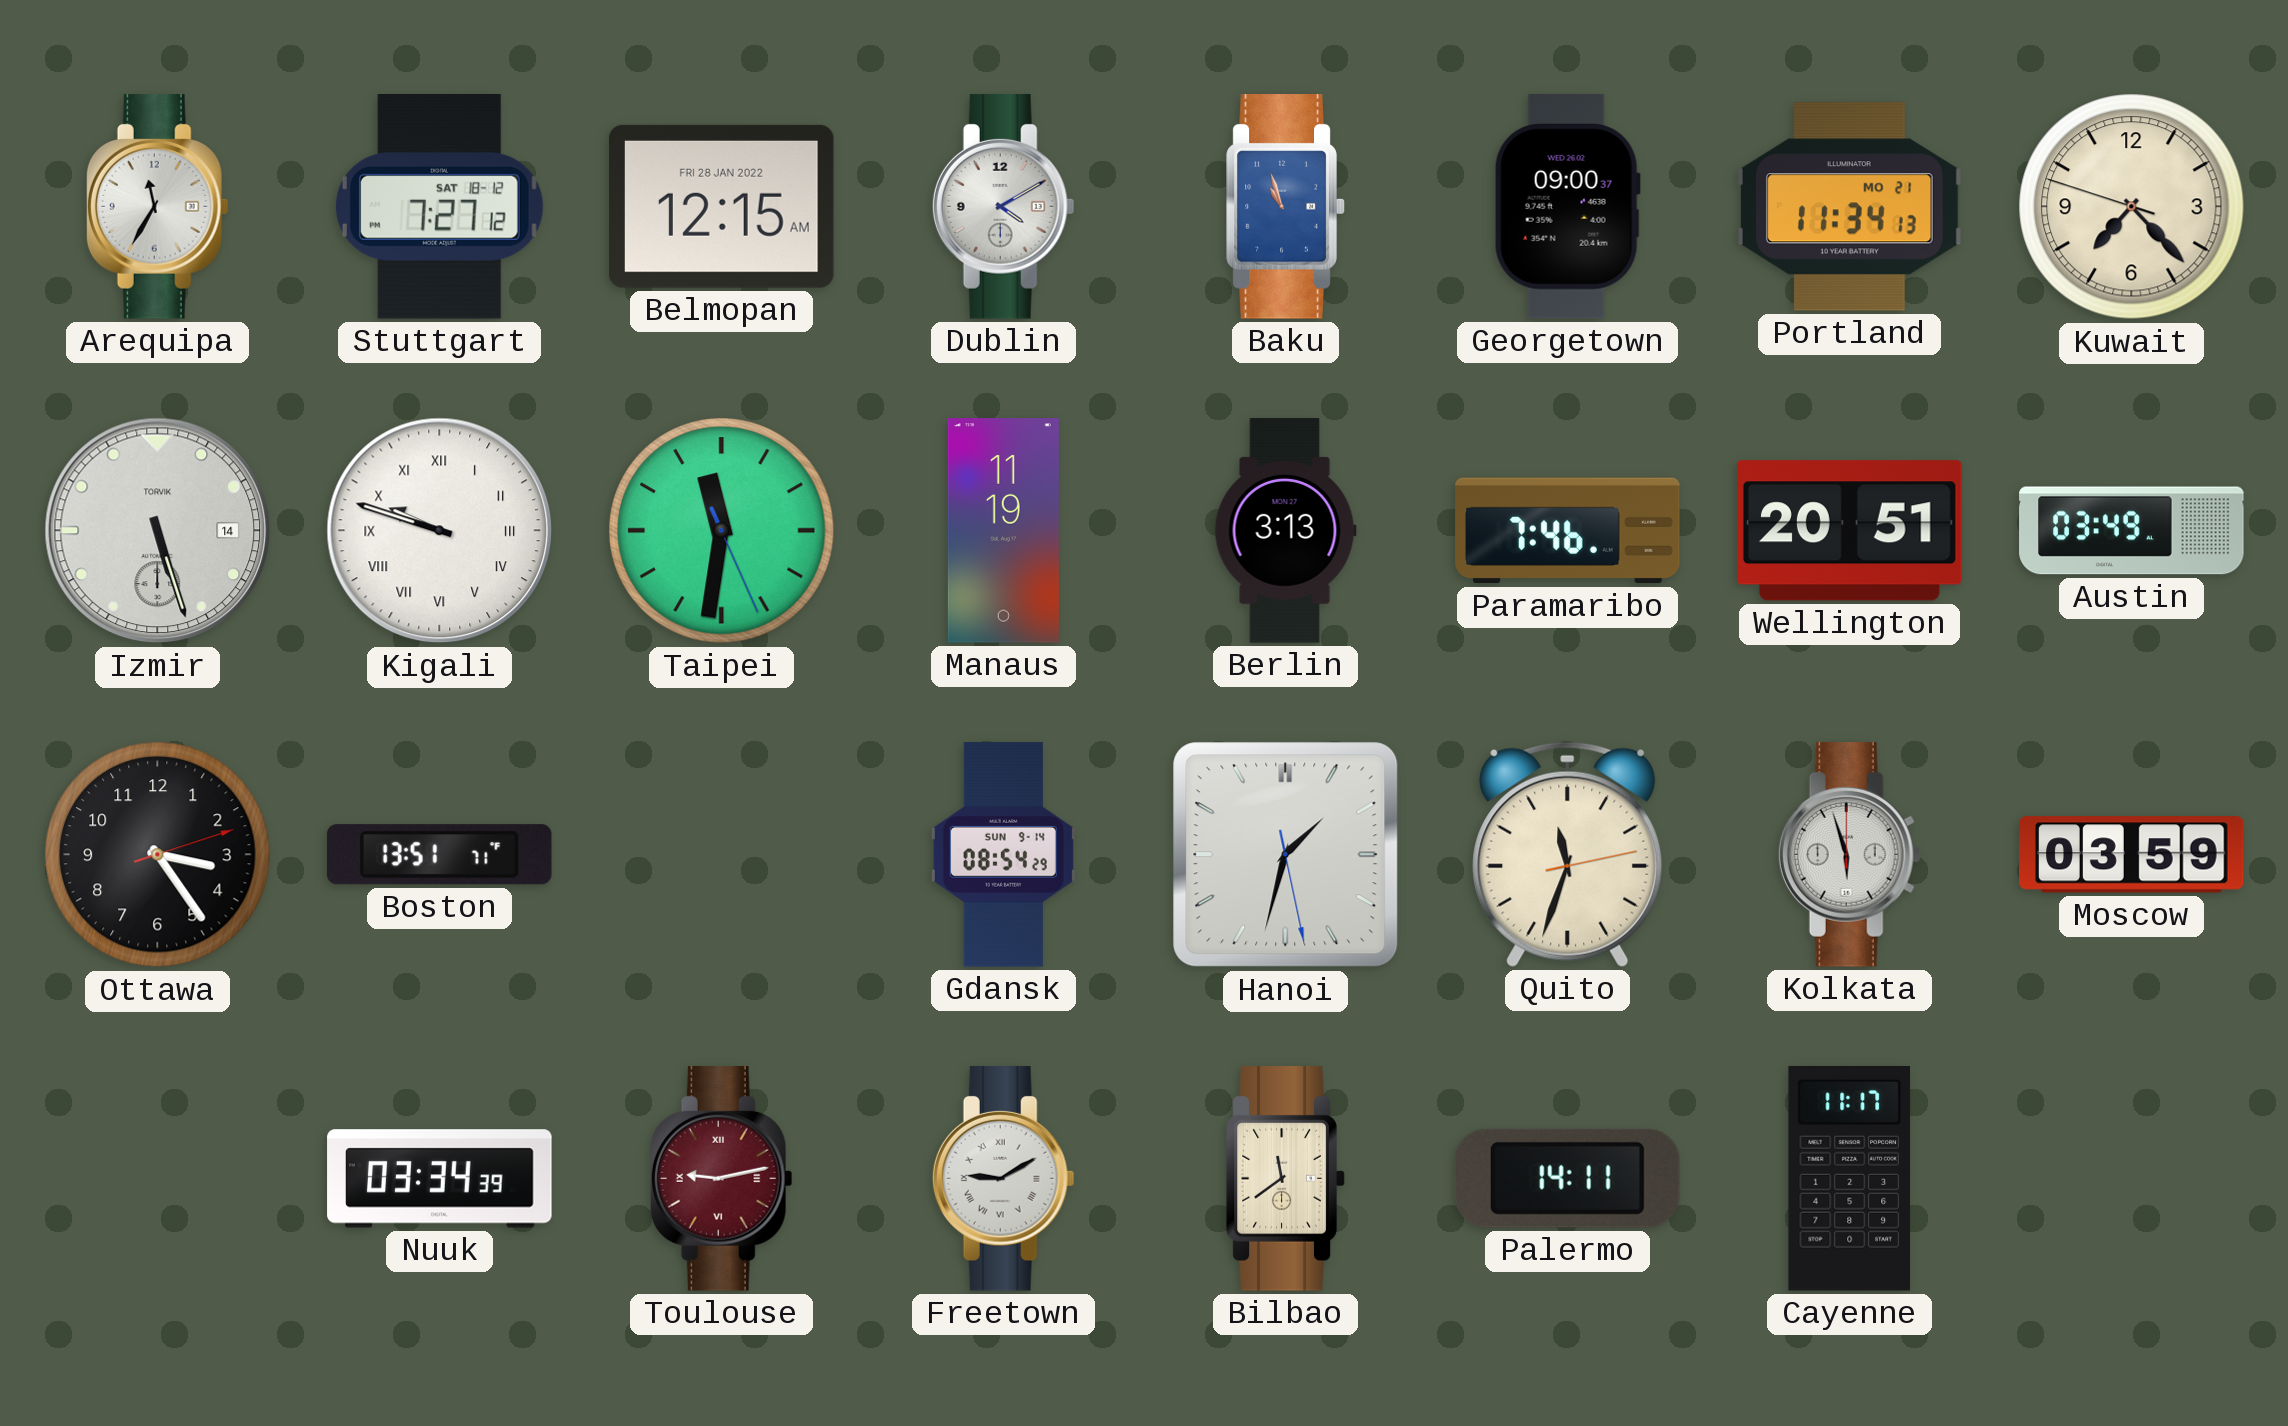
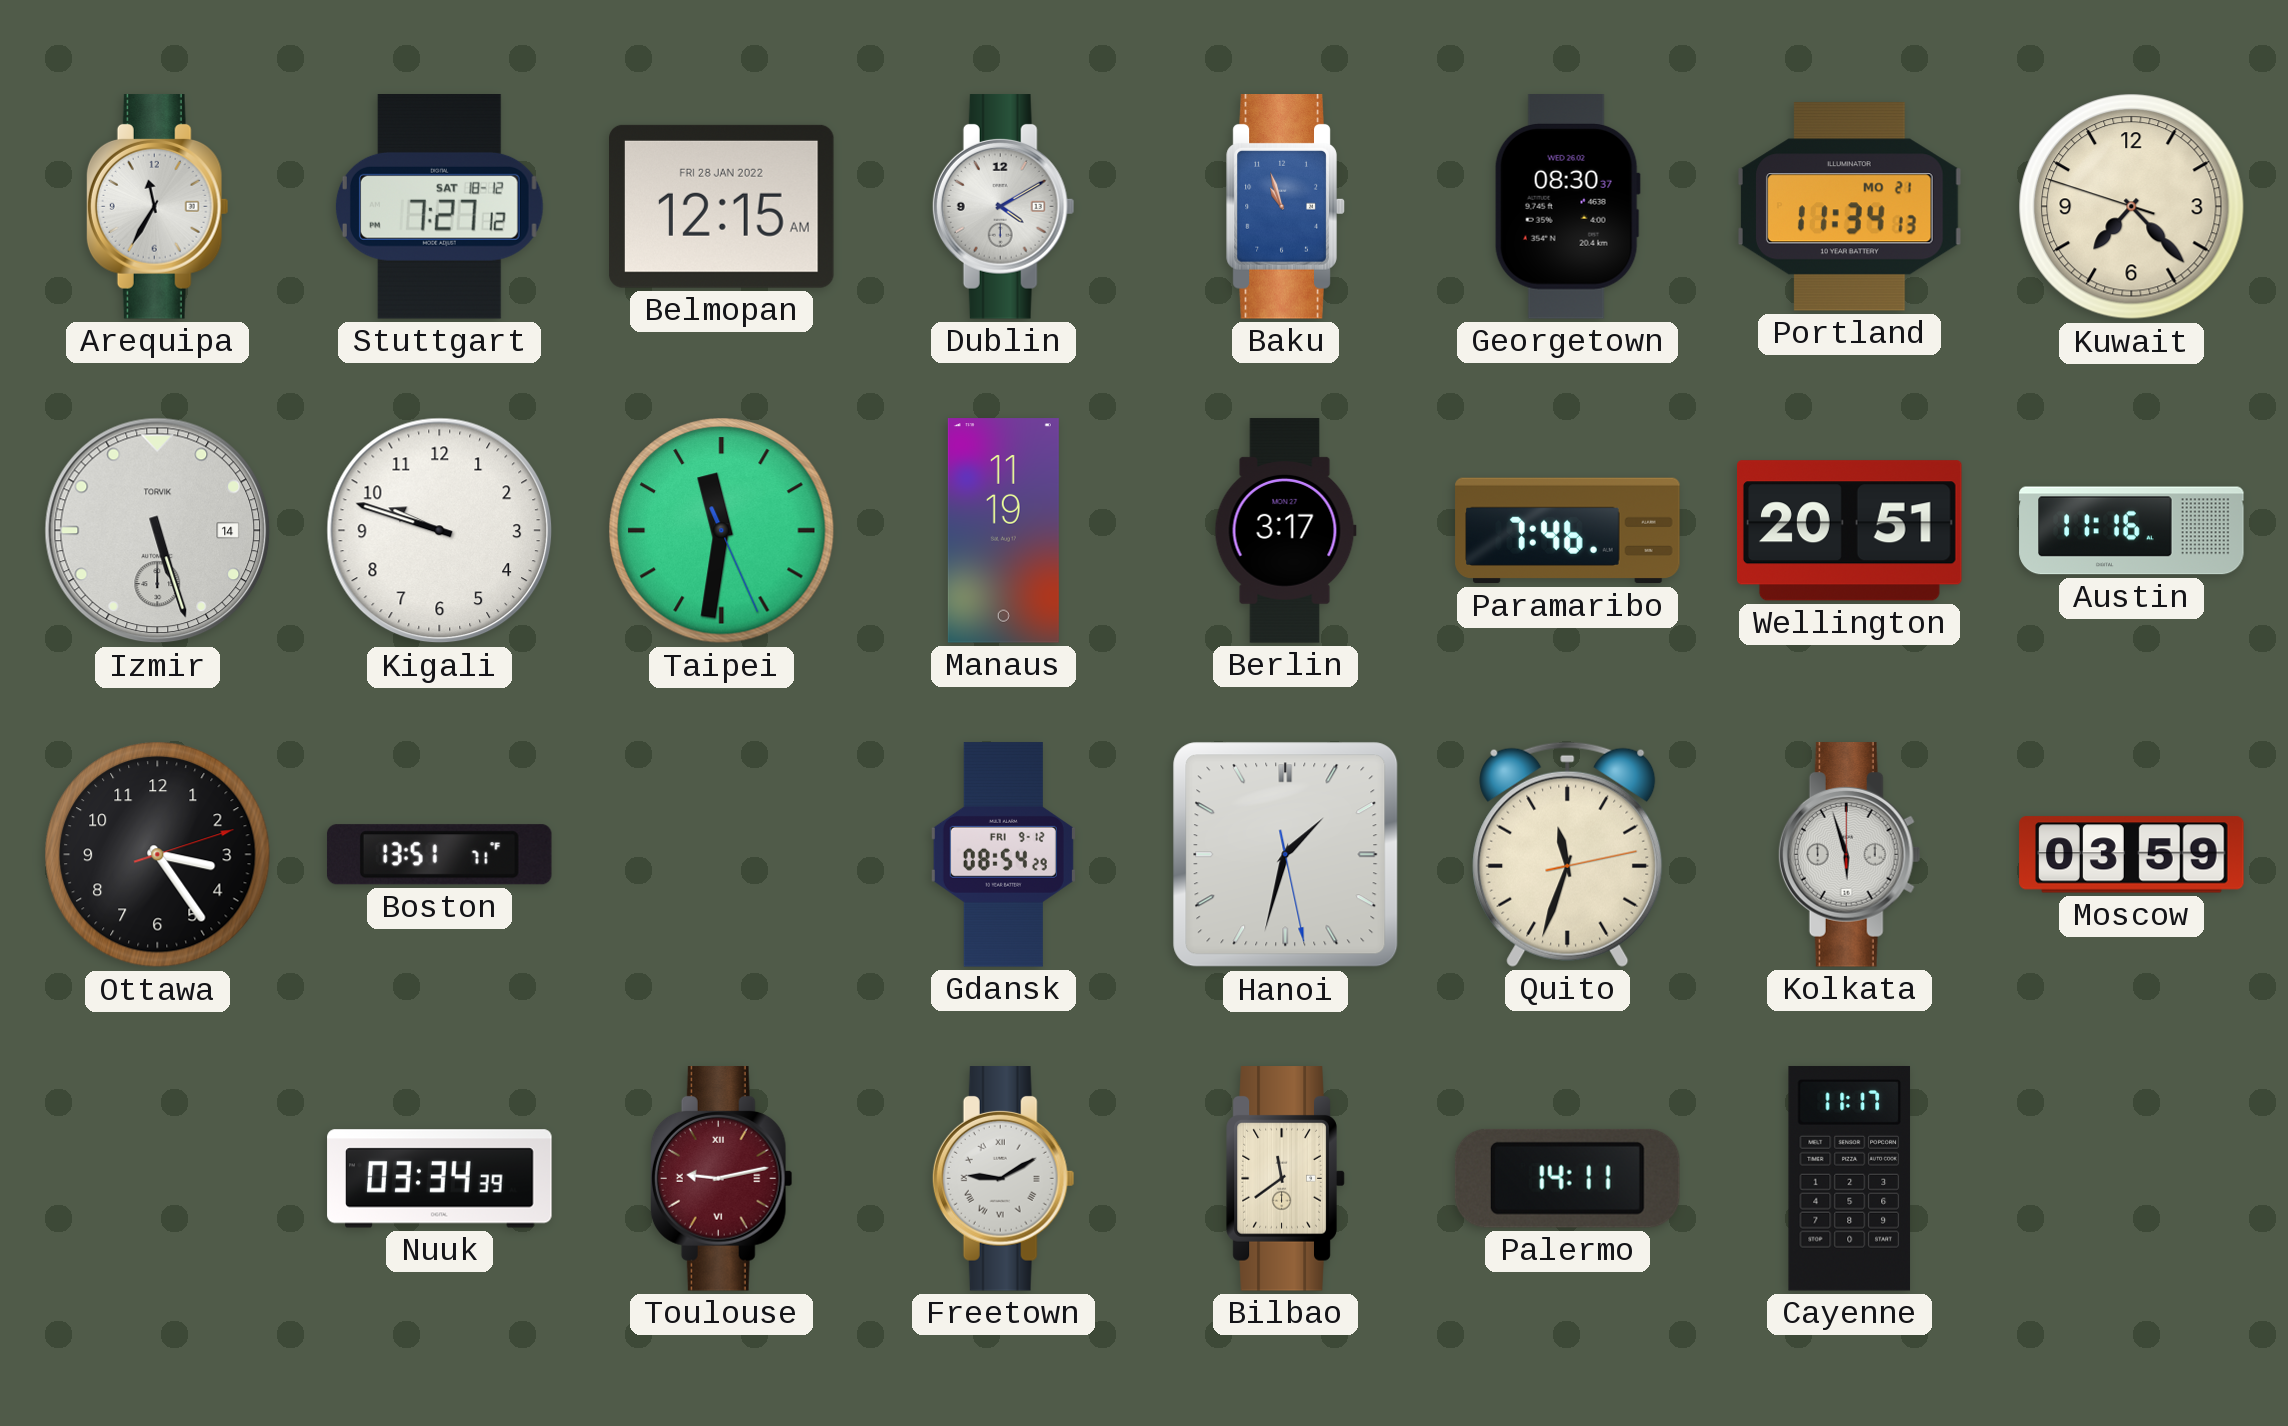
Georgetown: 09:00 -> 08:30
Kigali numerals: Roman -> Arabic
Berlin: 3:13 -> 3:17
Austin: 03:49 -> 11:16
Gdansk date: SUN 9-14 -> FRI 9-12
